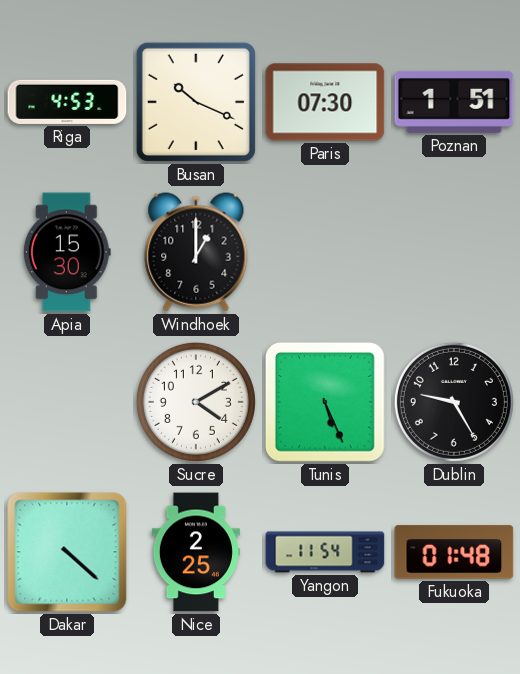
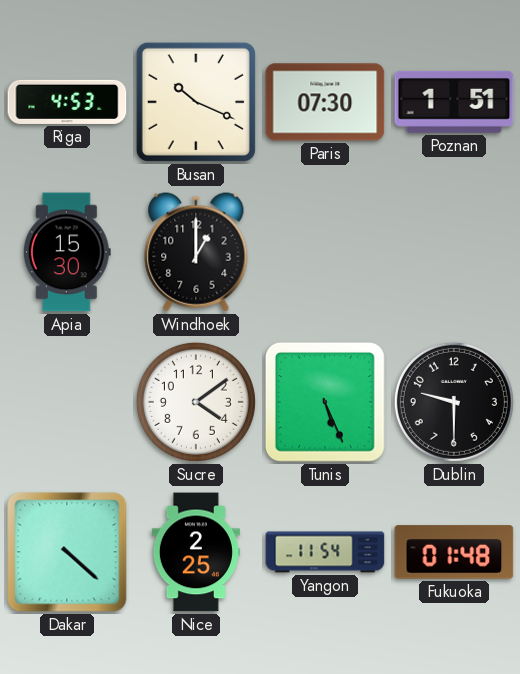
Sucre: 4:10 -> 4:09
Dublin: 9:25 -> 9:30
